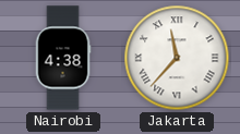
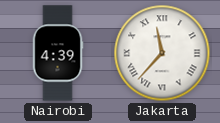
Nairobi: 4:38 -> 4:39
